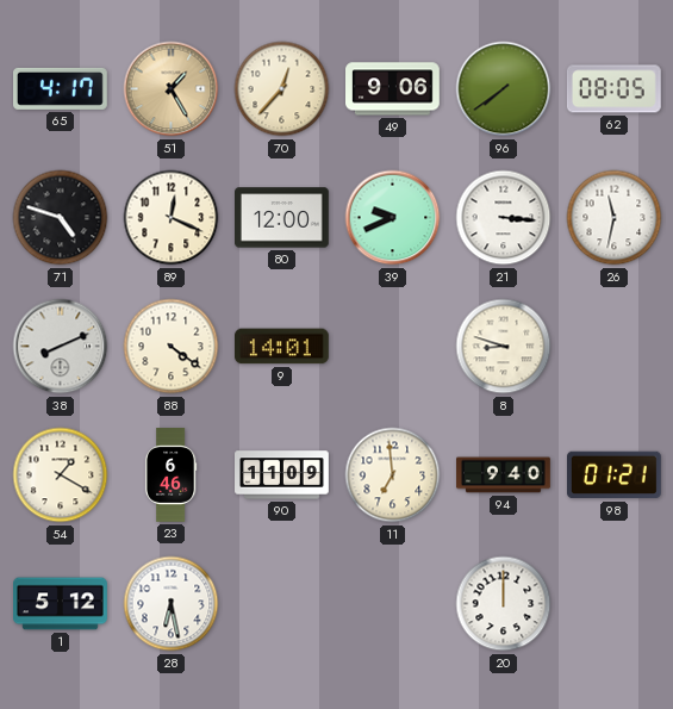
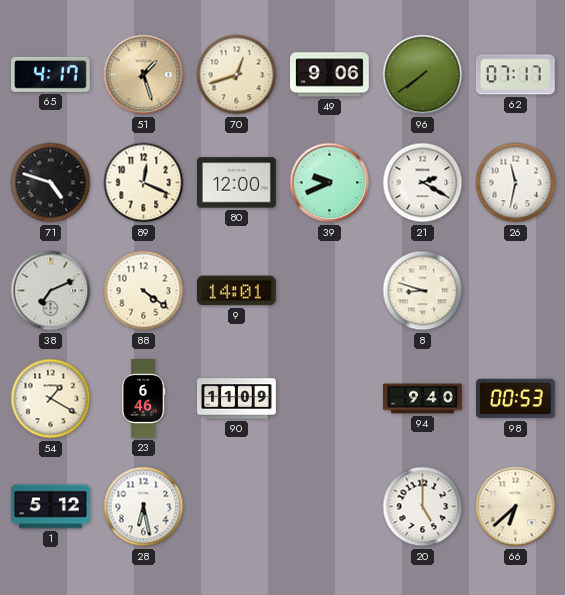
51: 1:25 -> 1:27
70: 12:37 -> 12:42
62: 08:05 -> 07:17
21: 3:16 -> 2:20
38: 8:11 -> 7:11
11: 6:59 -> none
98: 01:21 -> 00:53
20: 12:00 -> 5:00
66: none -> 6:38
